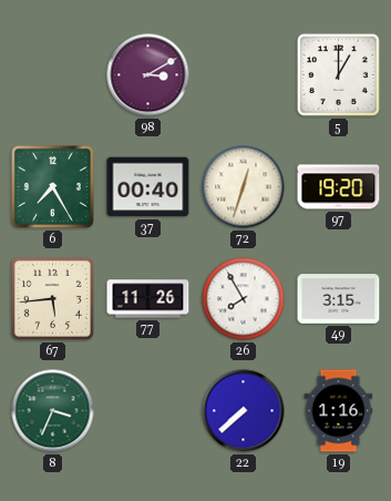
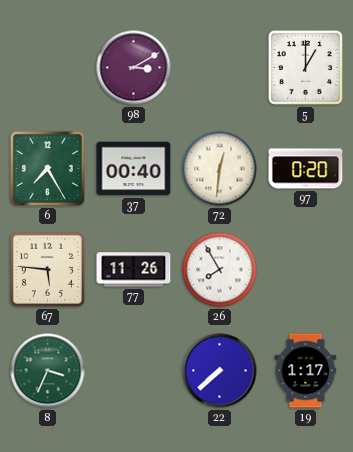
72: 12:33 -> 12:31
97: 19:20 -> 0:20
67: 5:44 -> 5:46
49: 3:15 -> none
19: 1:16 -> 1:17
